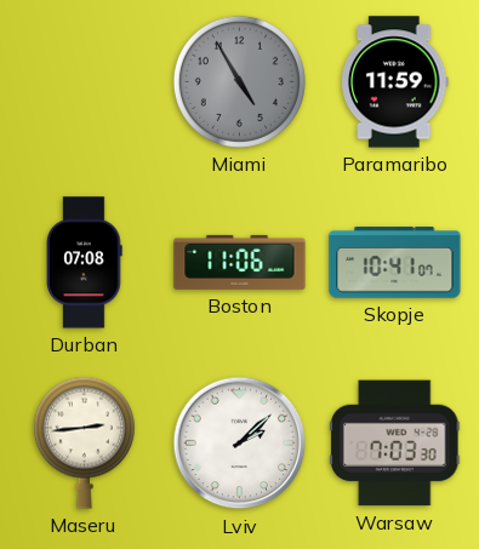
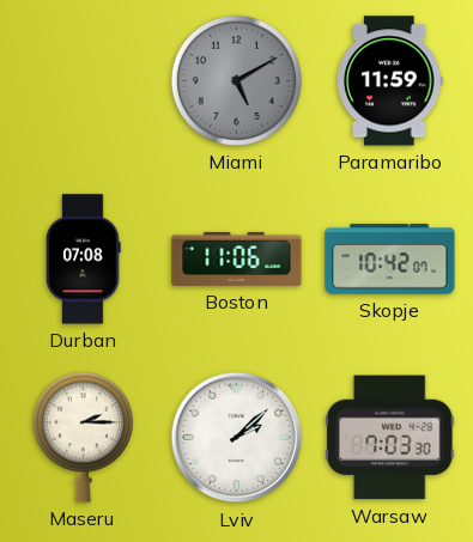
Miami: 4:55 -> 5:10
Skopje: 10:41 -> 10:42
Maseru: 2:44 -> 2:15
